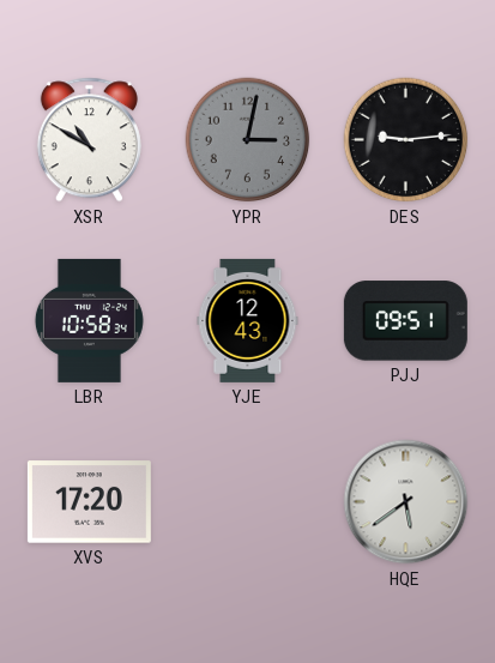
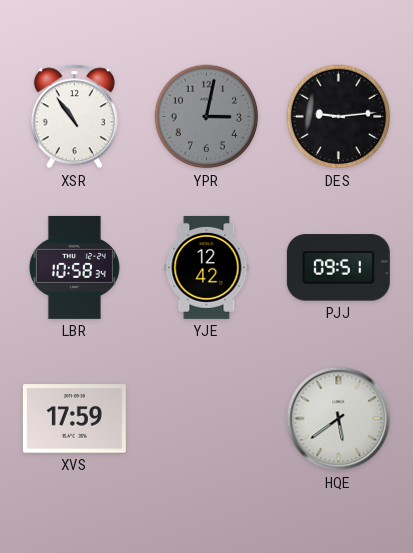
XSR: 10:50 -> 10:54
YJE: 12:43 -> 12:42
XVS: 17:20 -> 17:59
